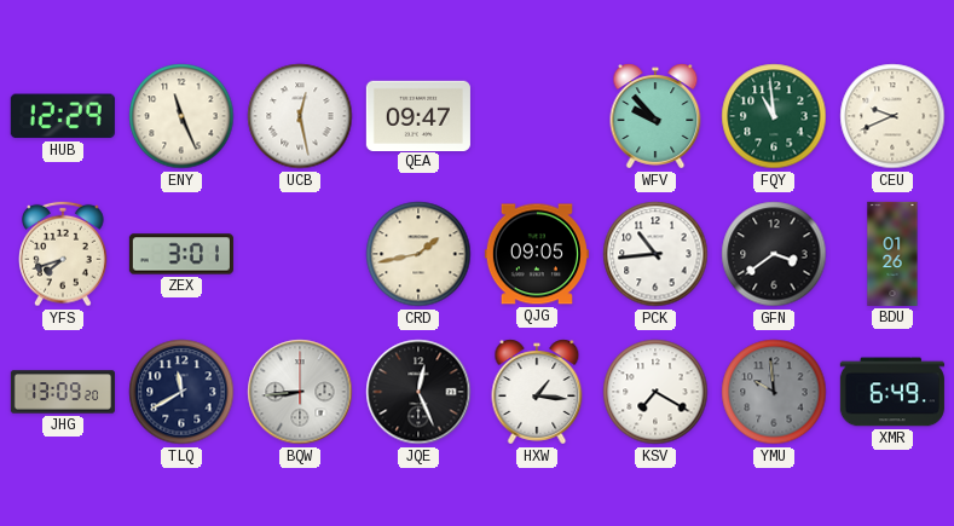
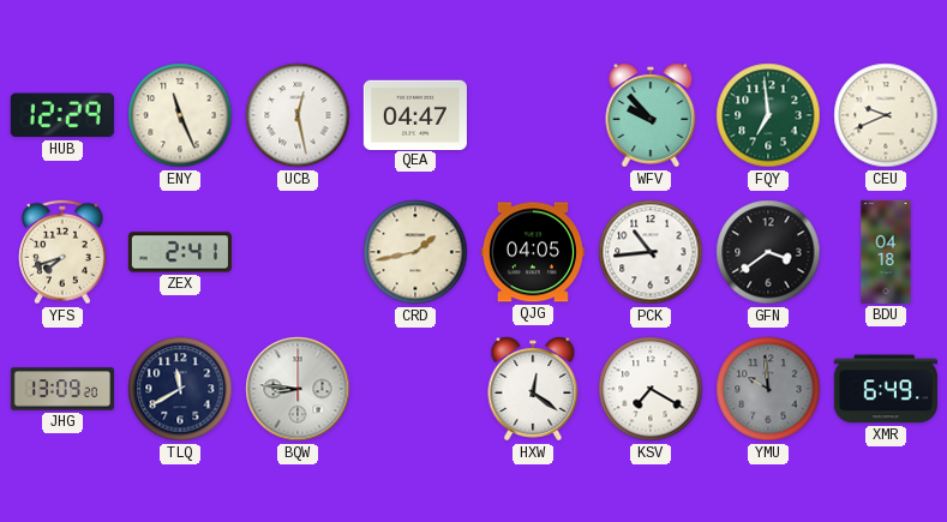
QEA: 09:47 -> 04:47
FQY: 10:59 -> 6:59
ZEX: 3:01 -> 2:41
QJG: 09:05 -> 04:05
BDU: 01:26 -> 04:18
BQW: 8:44 -> 8:46
JQE: 12:26 -> none
HXW: 1:16 -> 12:21
